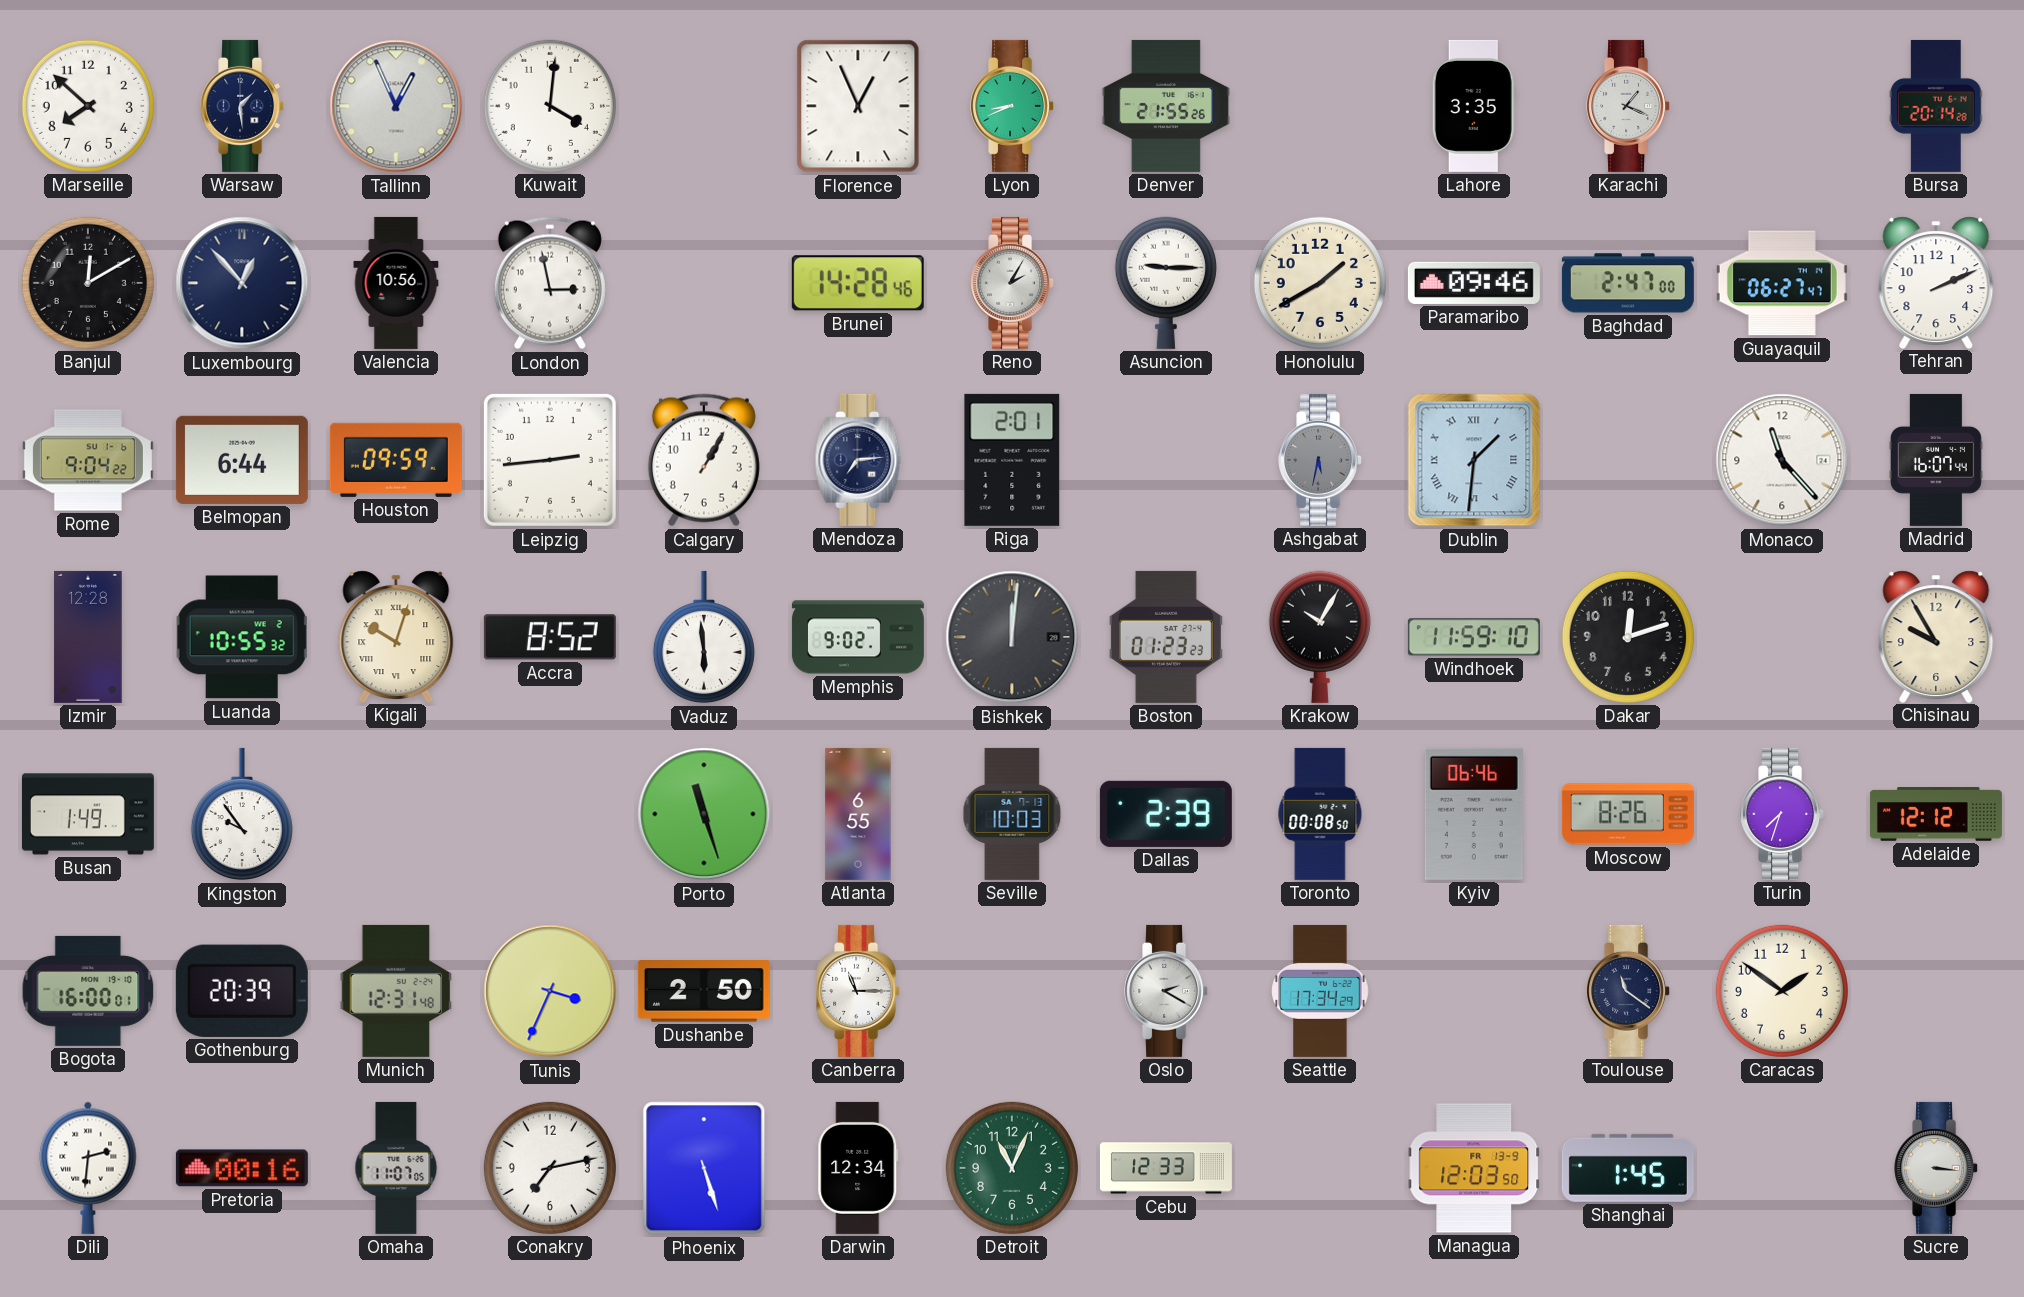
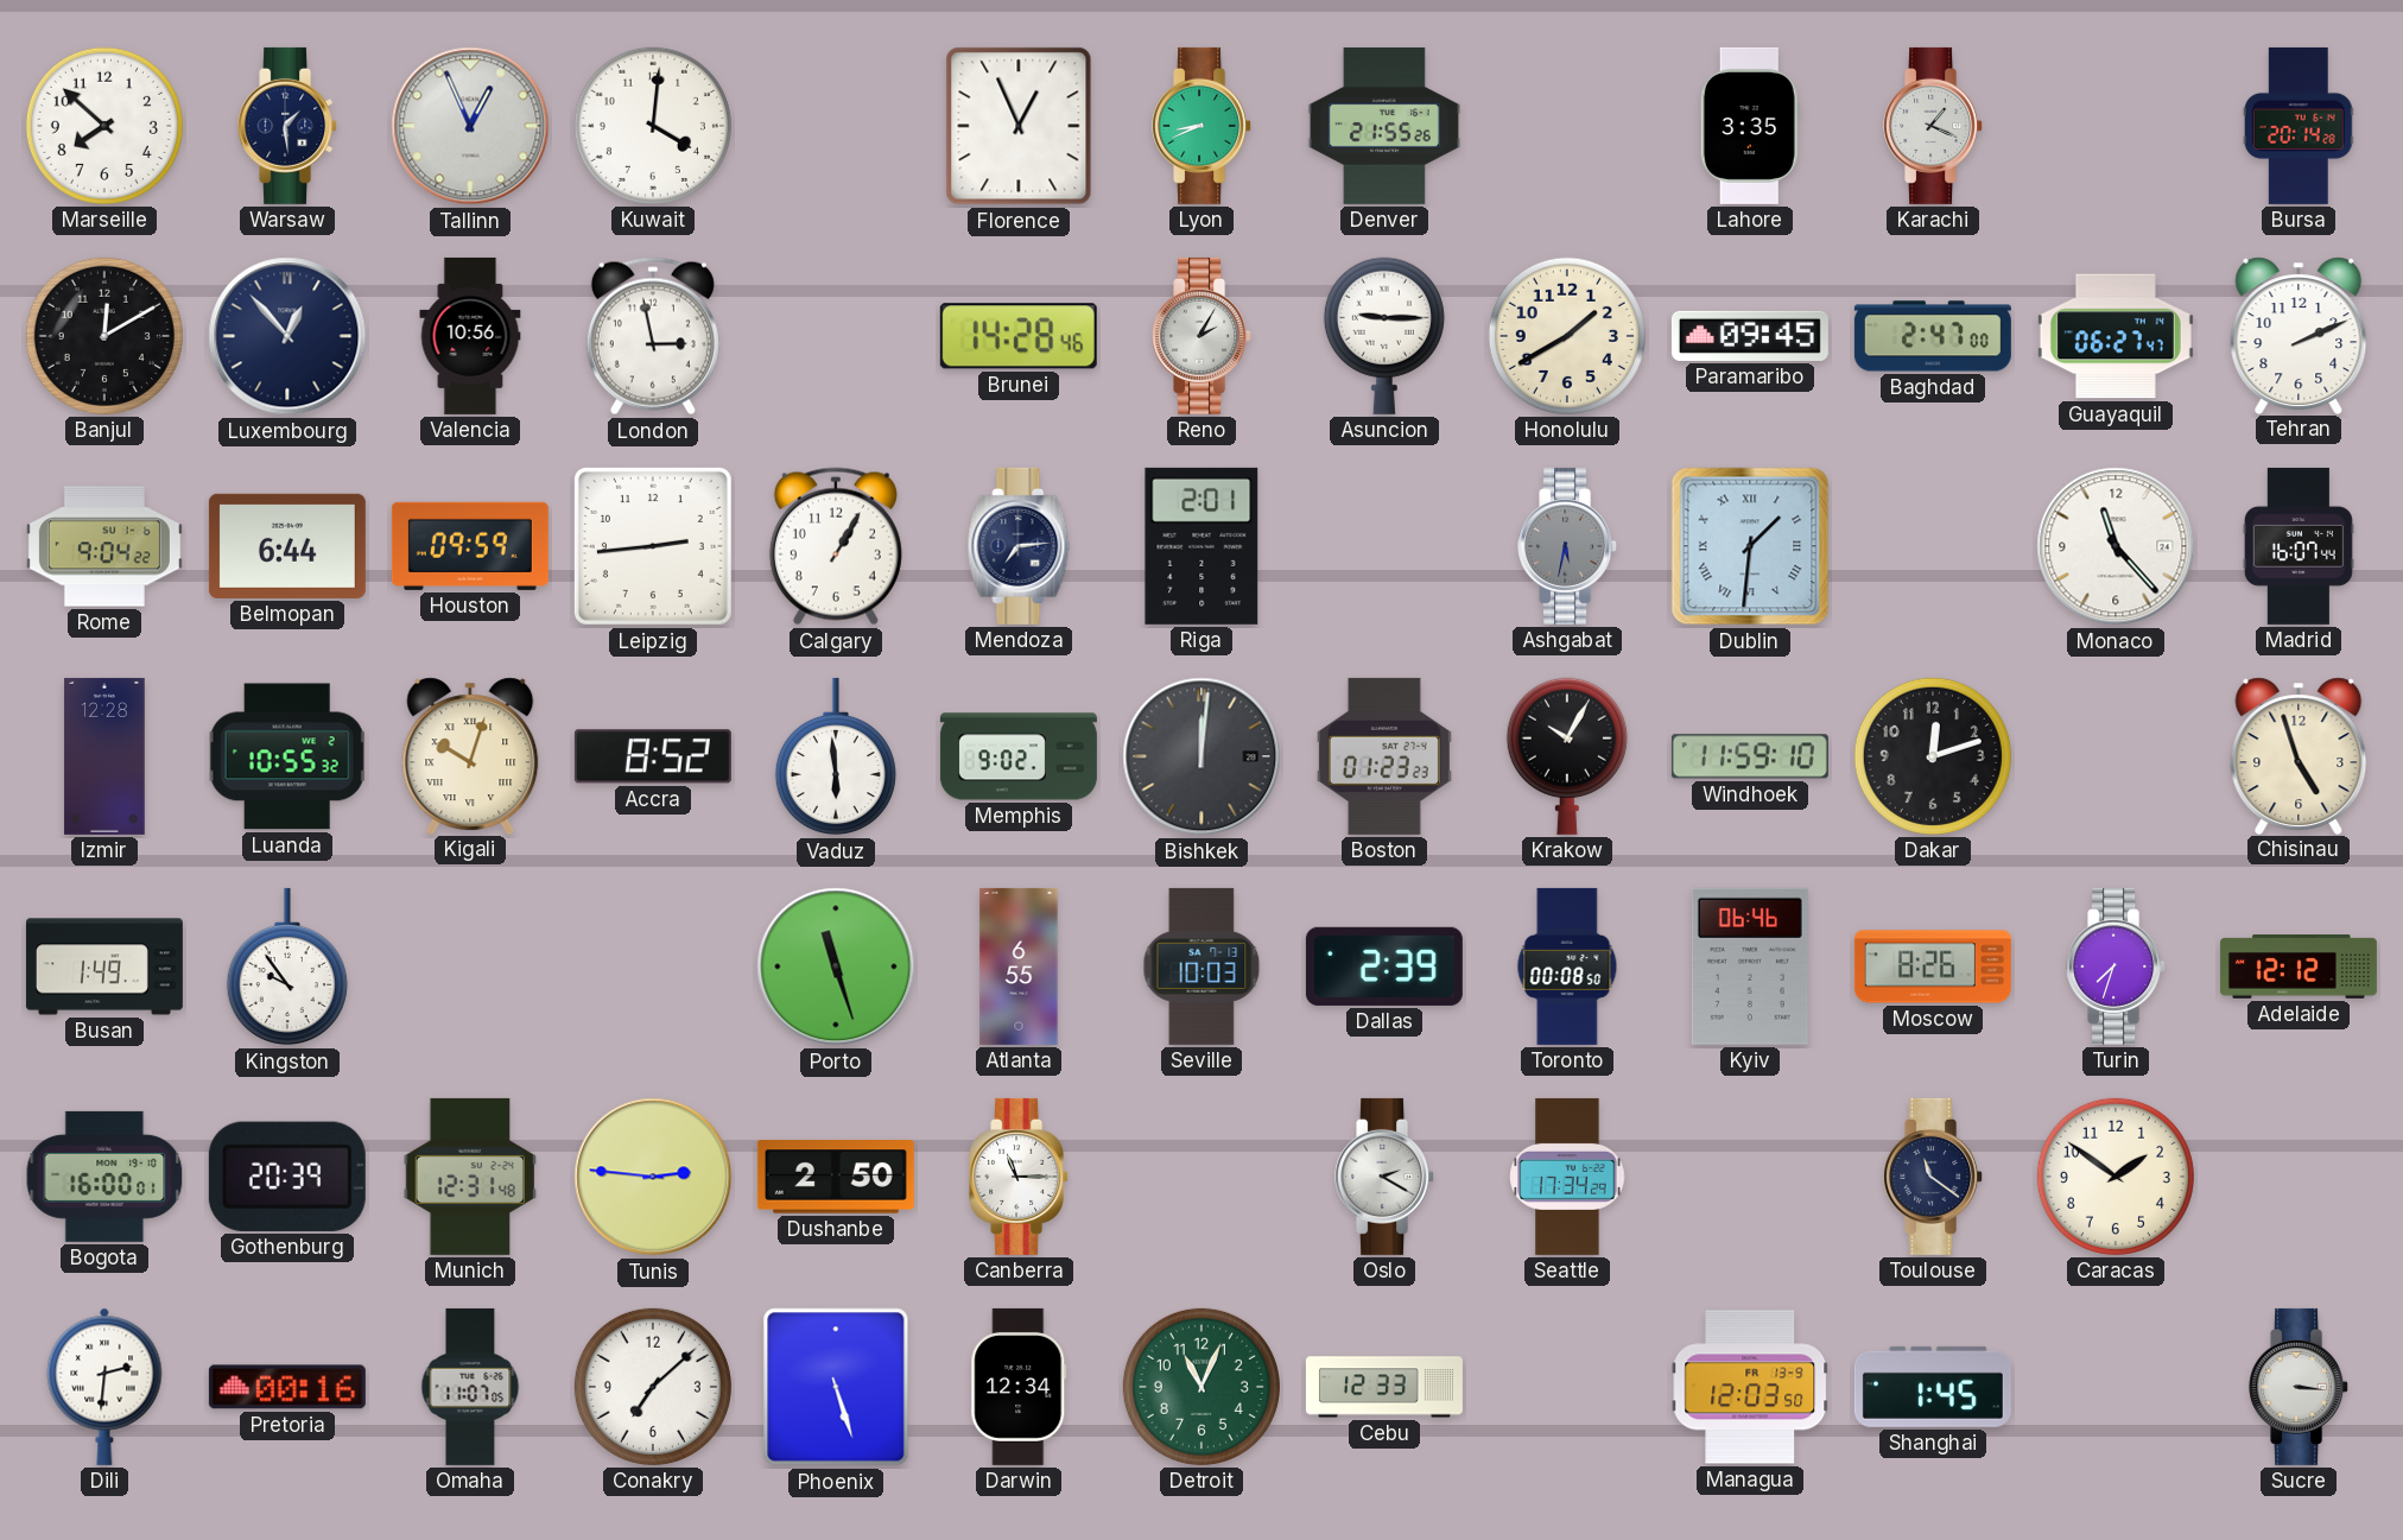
Paramaribo: 09:46 -> 09:45
Chisinau: 9:55 -> 4:57
Tunis: 3:34 -> 2:46
Conakry: 7:13 -> 7:08
